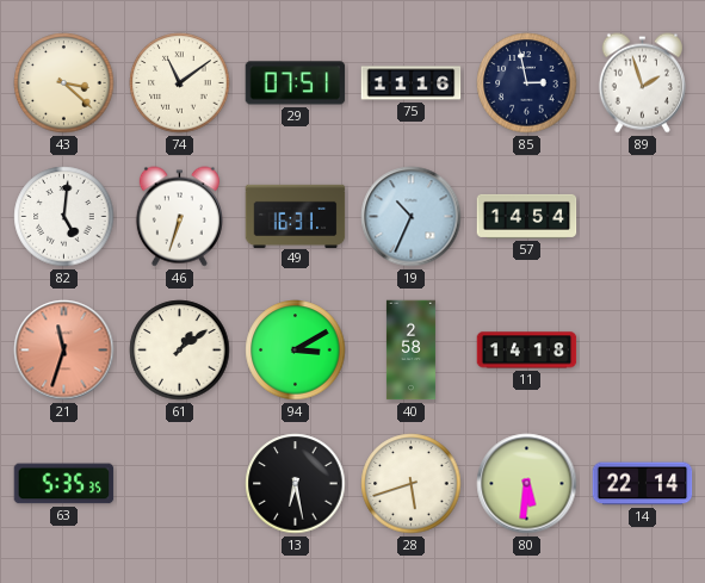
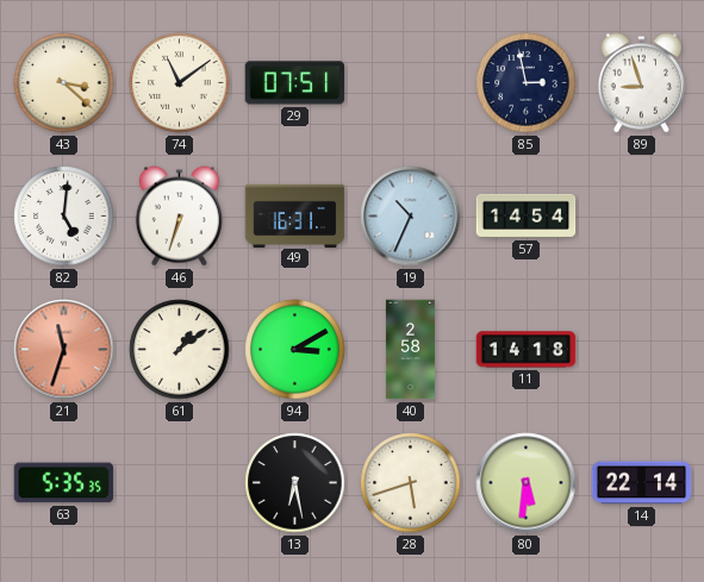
75: 11:16 -> none
89: 1:57 -> 8:57
